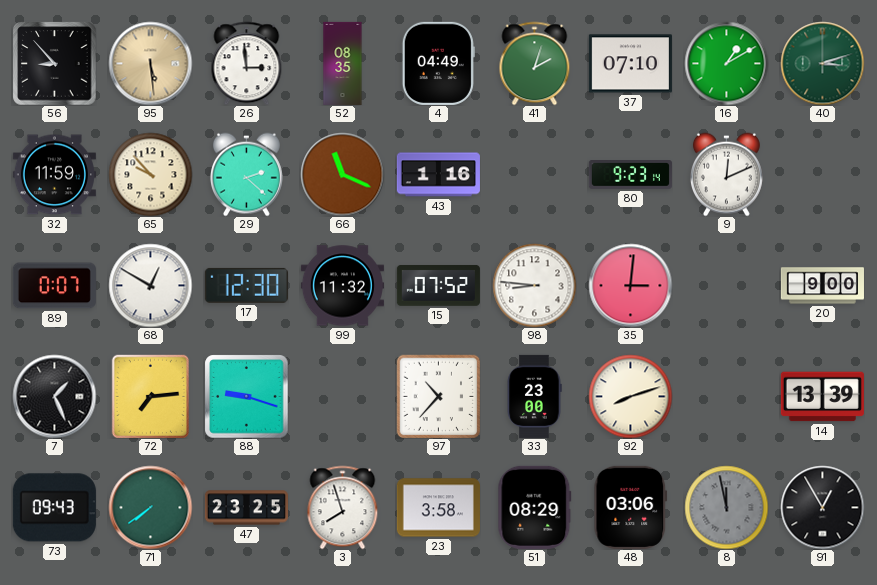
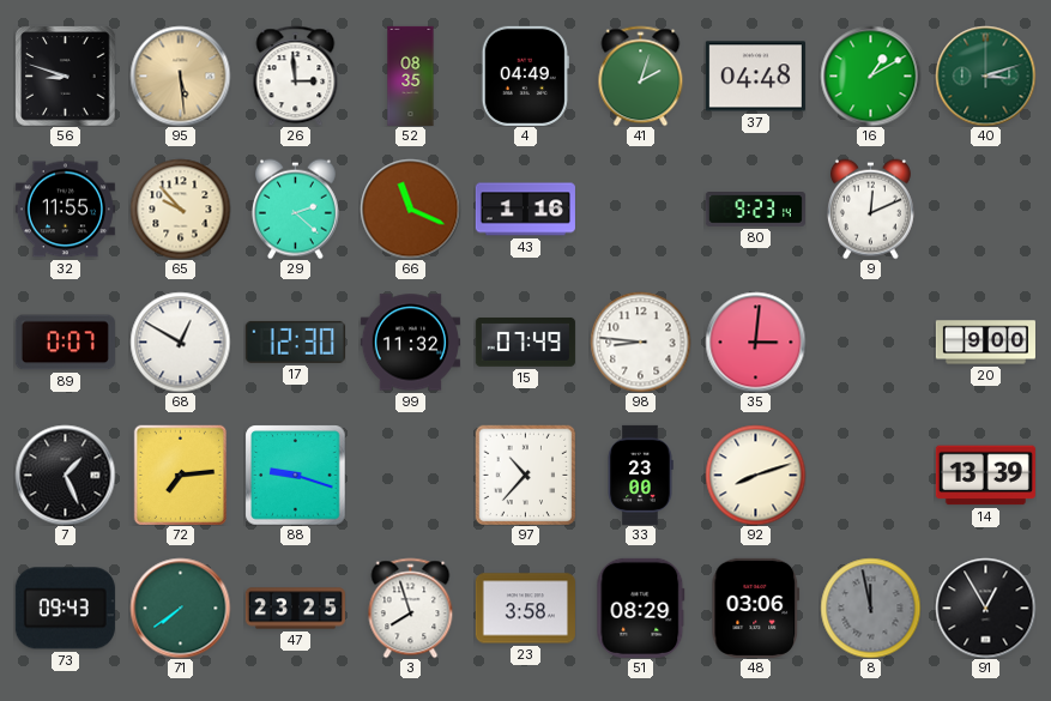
56: 8:53 -> 8:48
37: 07:10 -> 04:48
32: 11:59 -> 11:55
15: 07:52 -> 07:49
